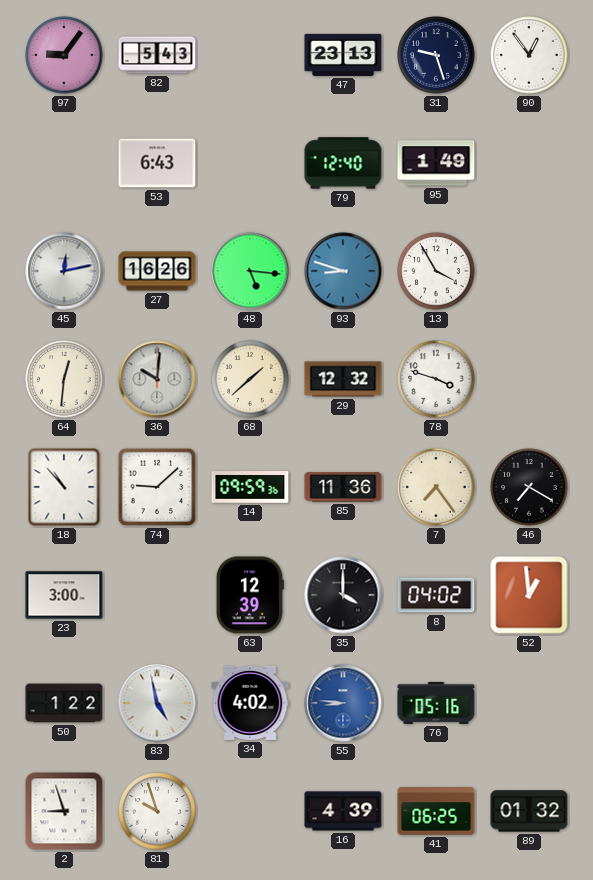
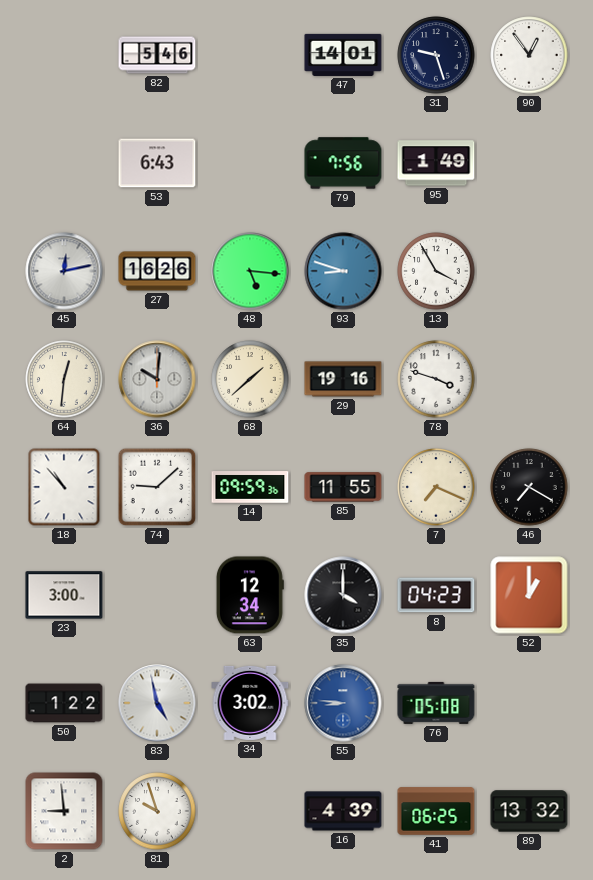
97: 9:06 -> none
82: 5:43 -> 5:46
47: 23:13 -> 14:01
79: 12:40 -> 7:56
29: 12:32 -> 19:16
85: 11:36 -> 11:55
7: 7:24 -> 7:19
63: 12:39 -> 12:34
8: 04:02 -> 04:23
52: 12:59 -> 1:00
34: 4:02 -> 3:02
76: 05:16 -> 05:08
2: 8:57 -> 8:59
89: 01:32 -> 13:32
